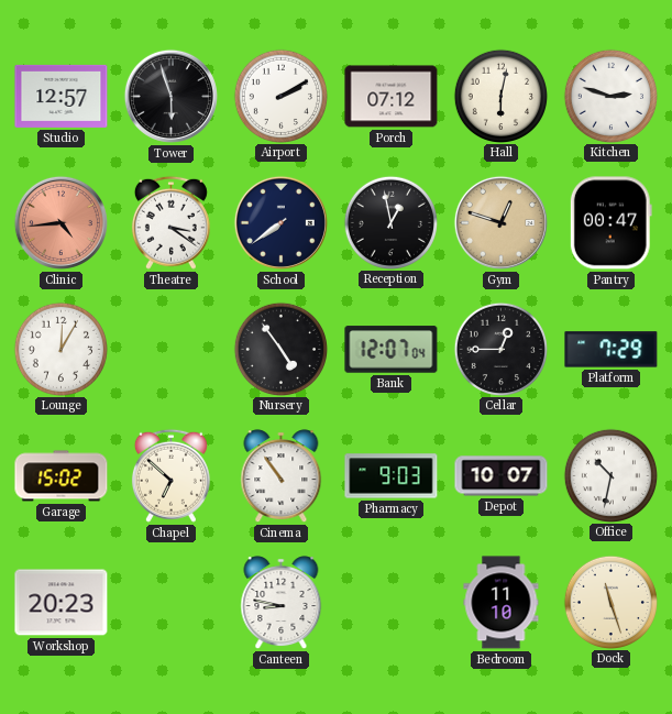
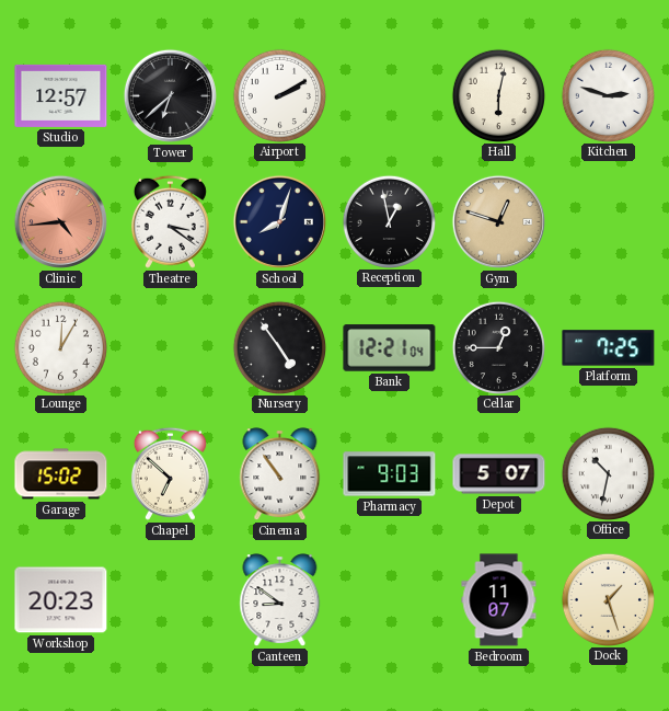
Tower: 5:57 -> 6:38
Porch: 07:12 -> none
School: 7:39 -> 8:03
Pantry: 00:47 -> none
Bank: 12:07 -> 12:21
Platform: 7:29 -> 7:25
Depot: 10:07 -> 5:07
Canteen: 8:47 -> 8:51
Bedroom: 11:10 -> 11:07
Dock: 11:27 -> 1:27
